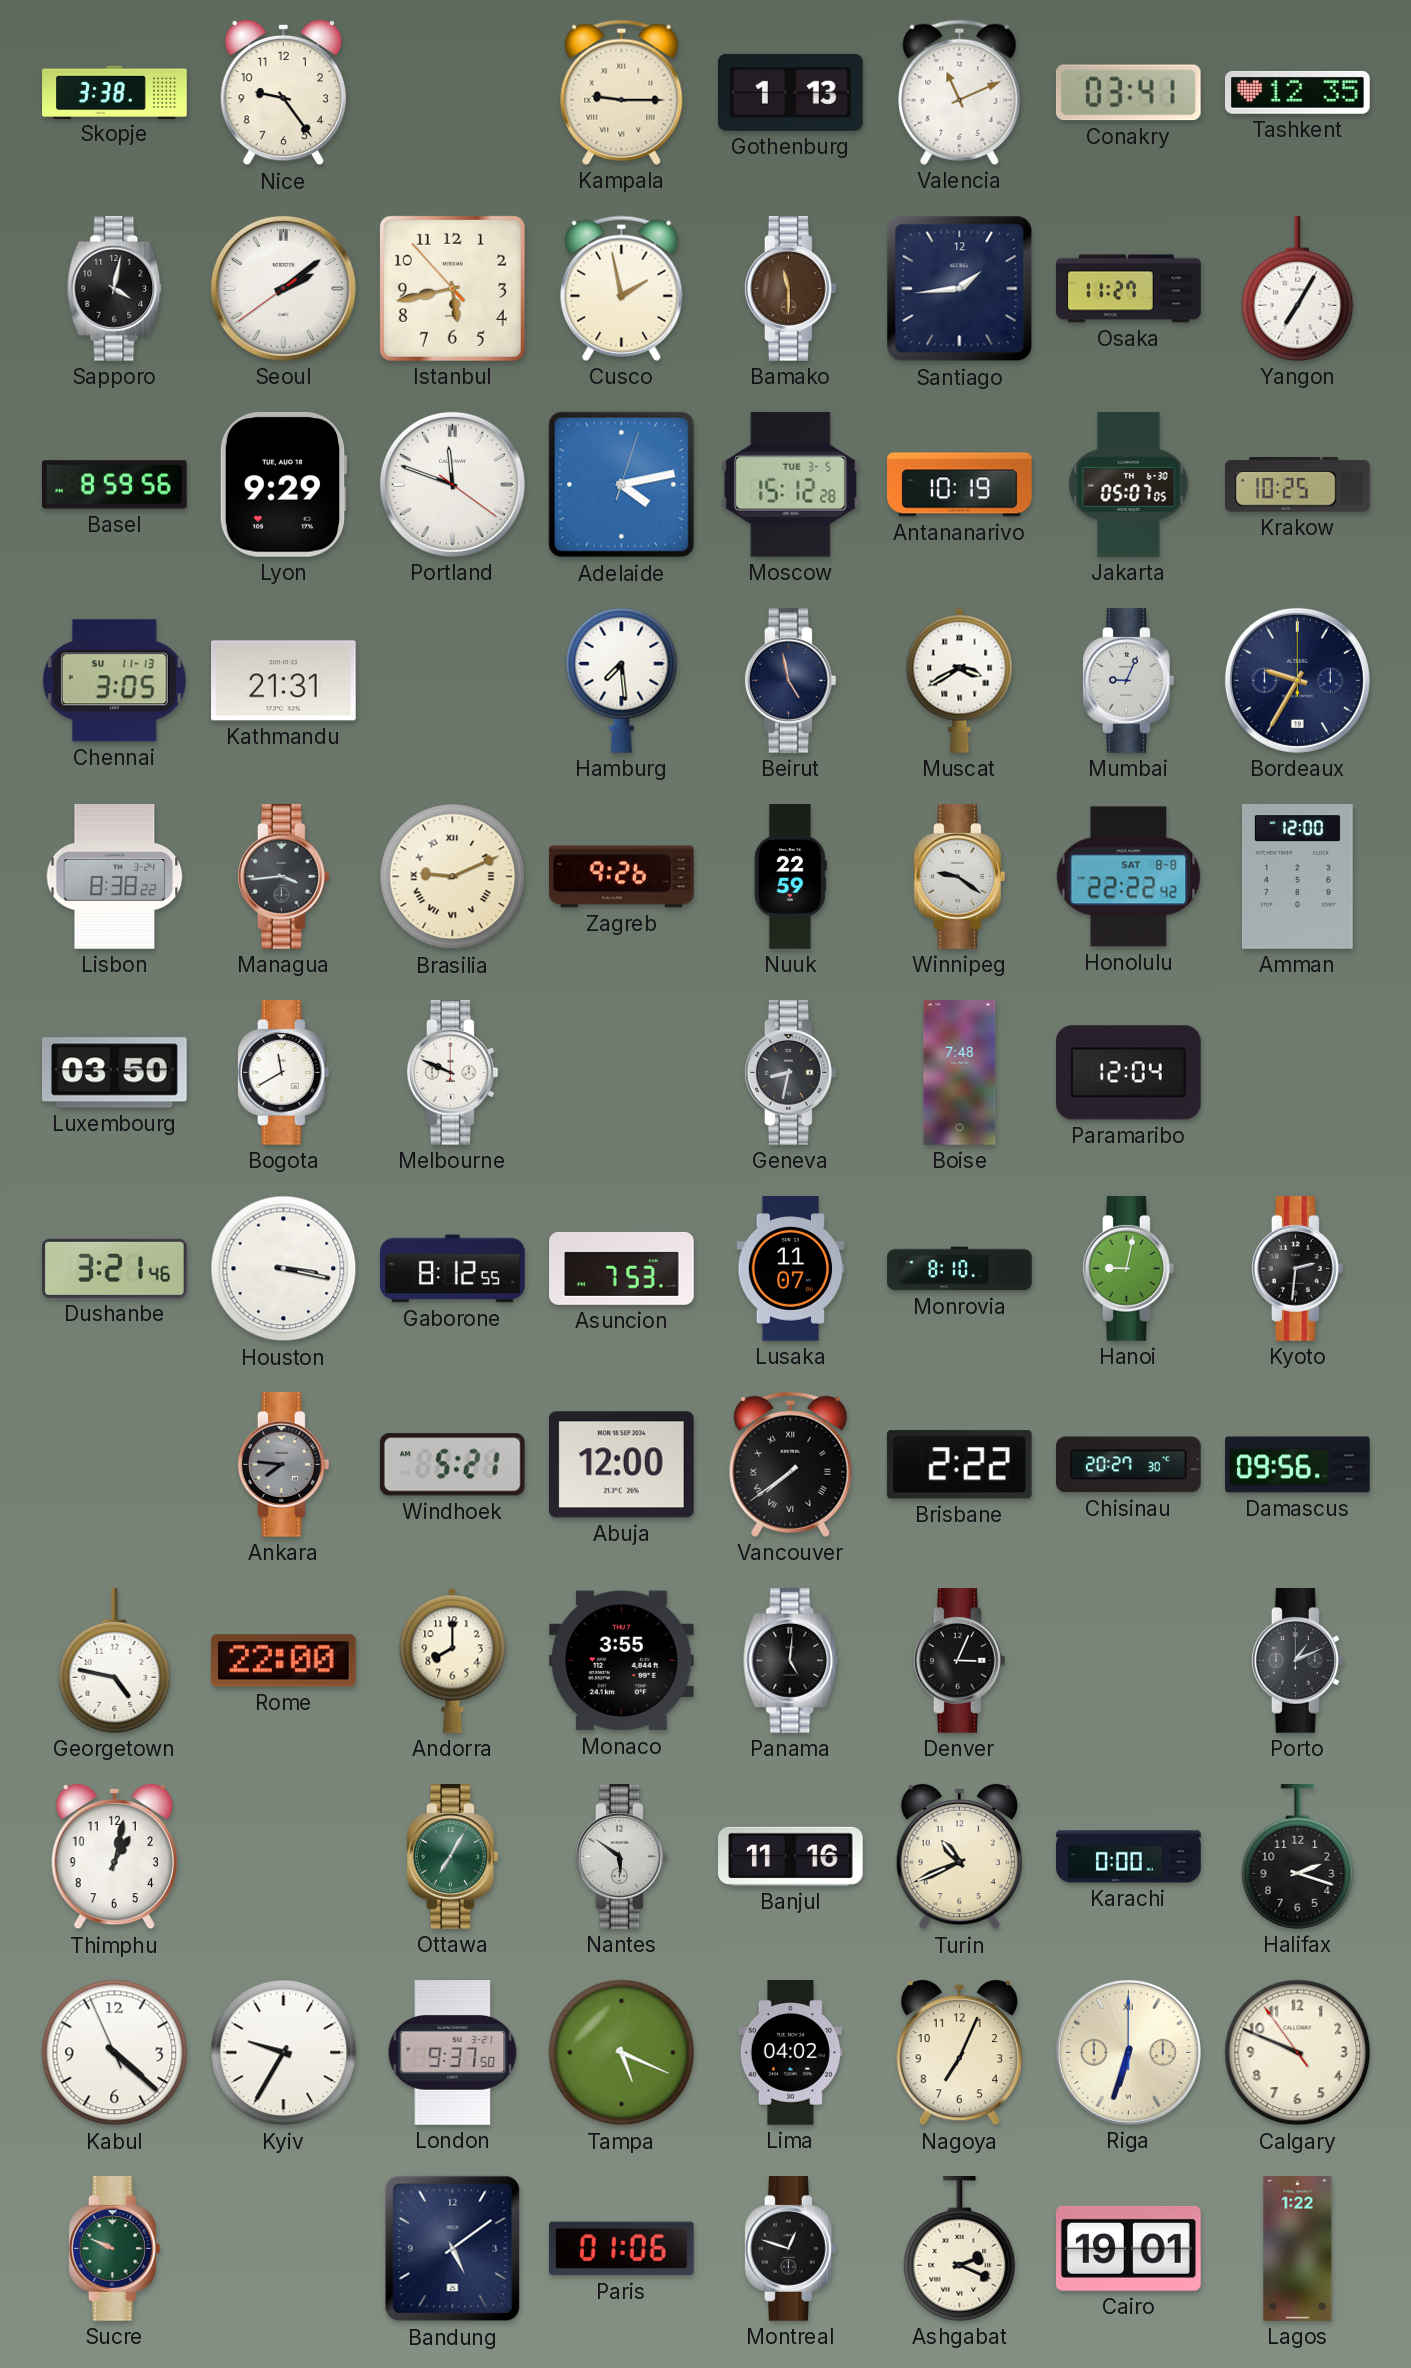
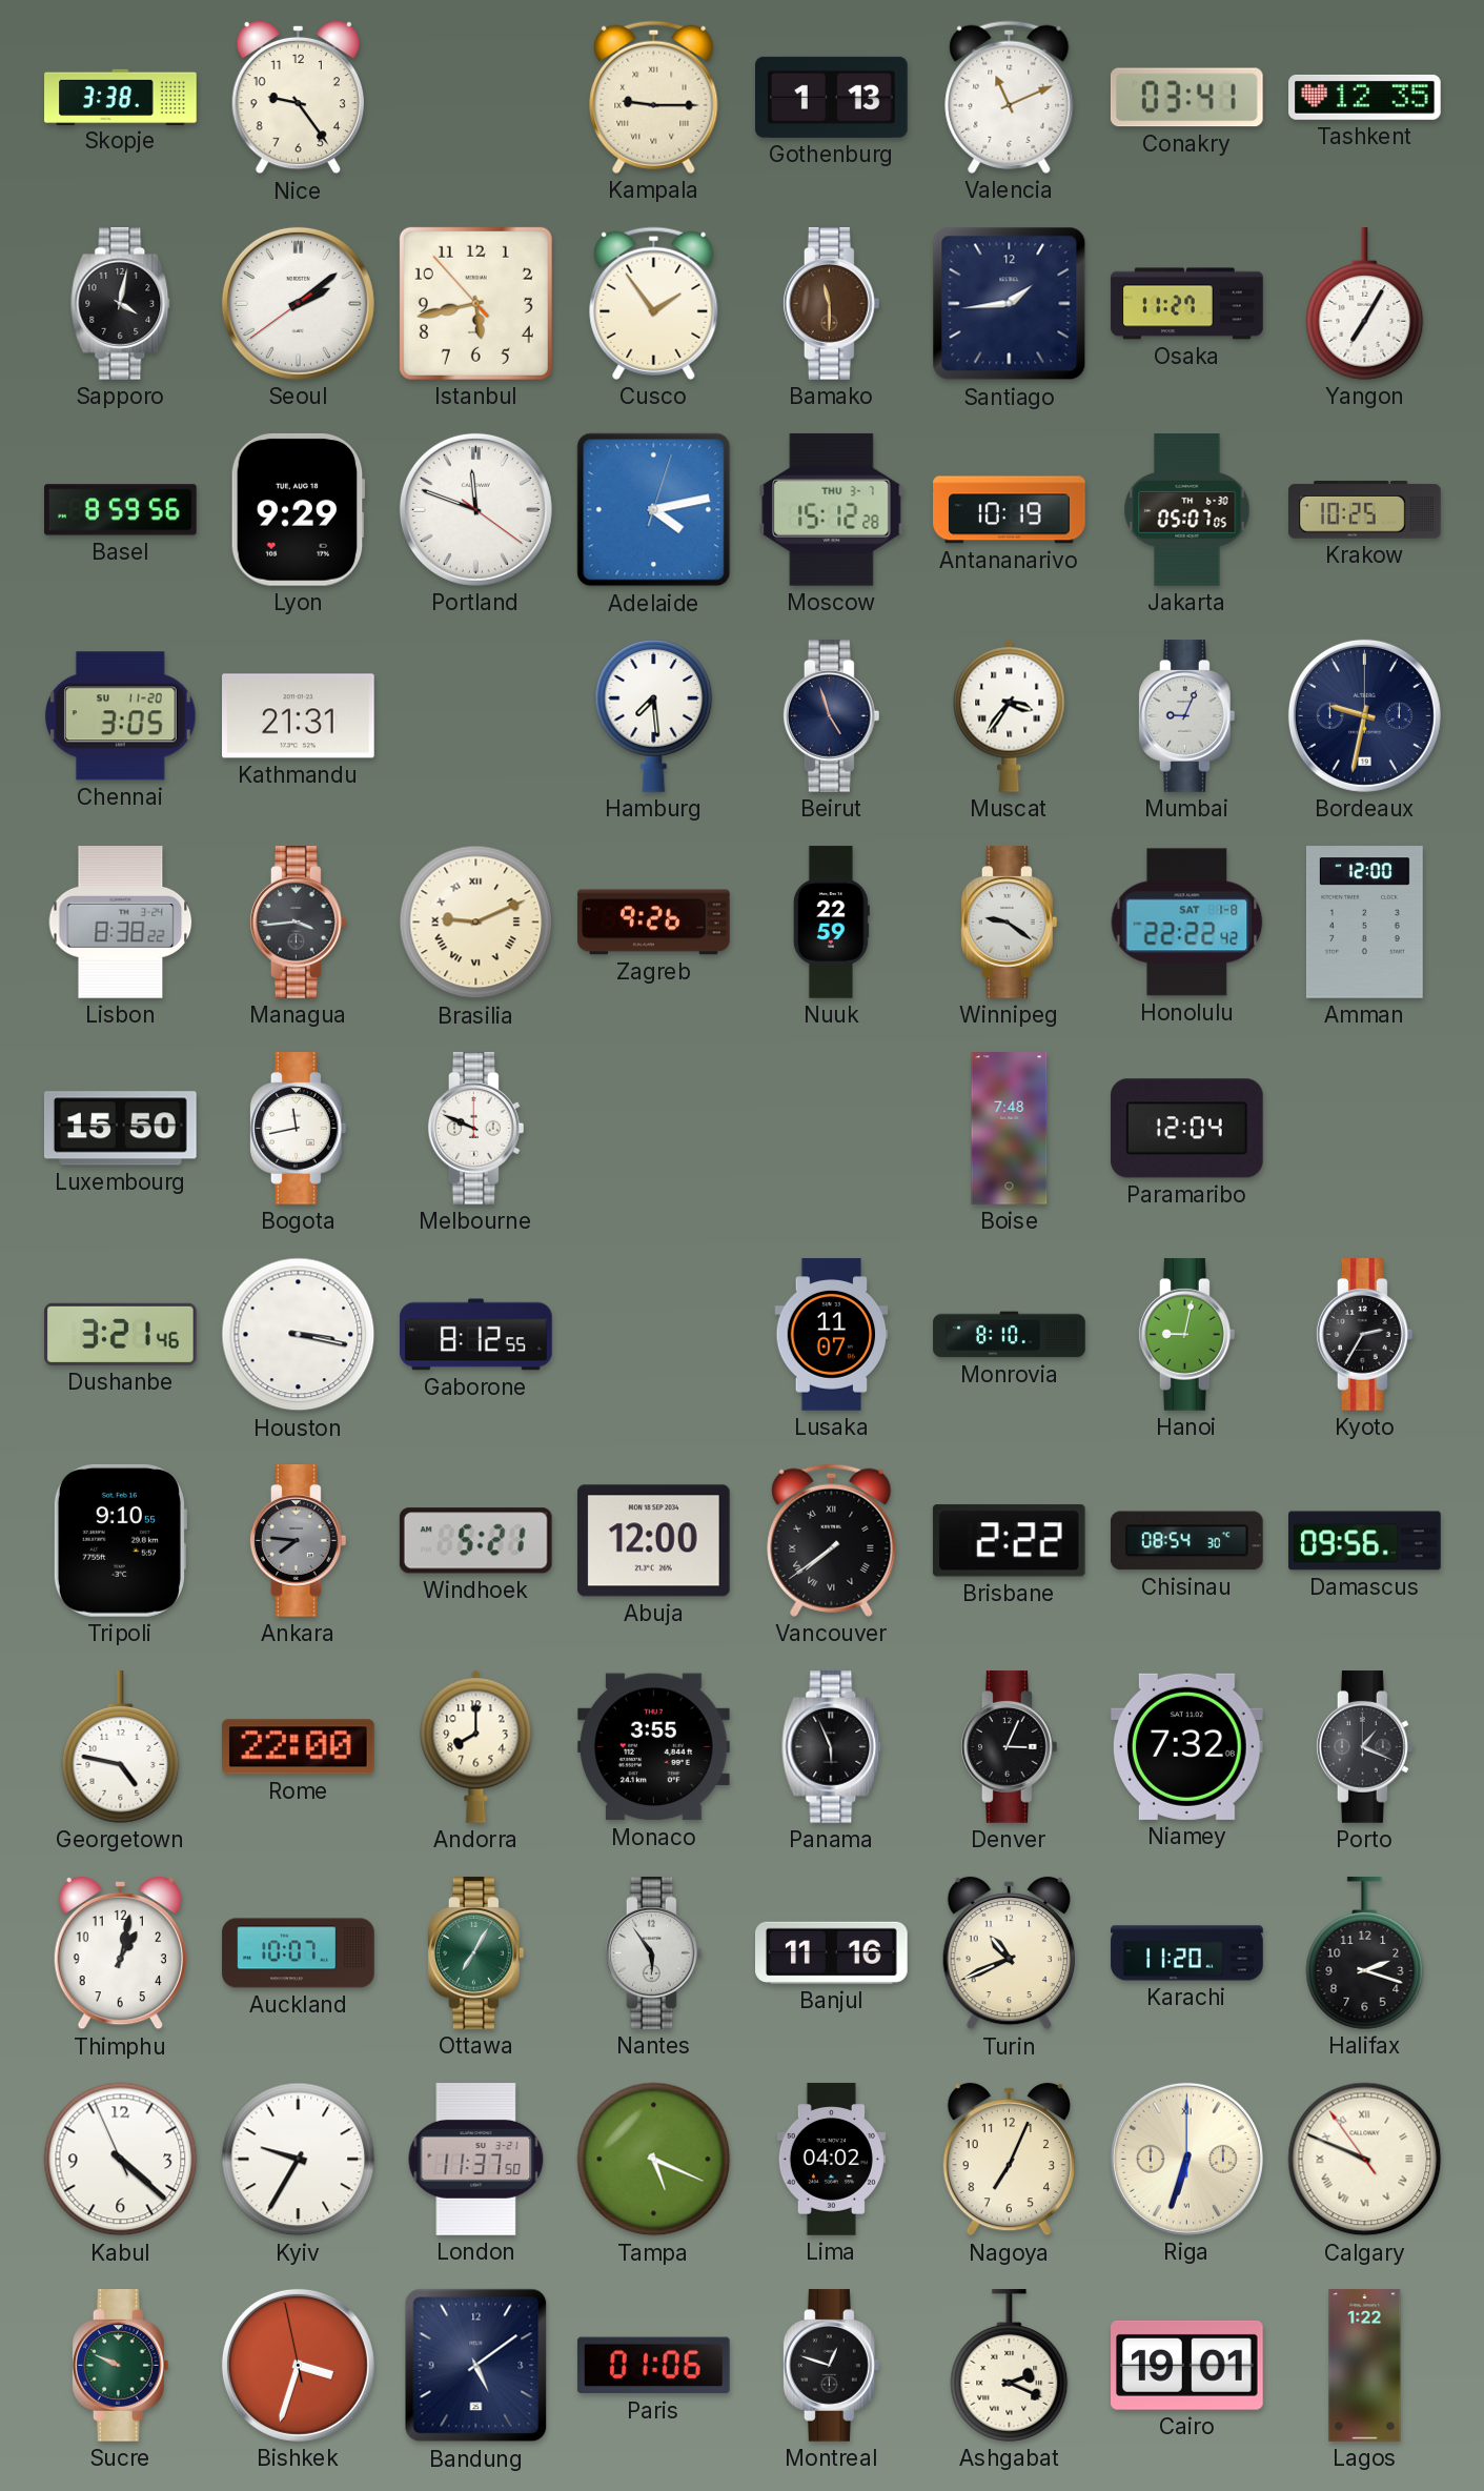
Cusco: 1:58 -> 1:54
Moscow date: TUE 3-5 -> THU 3-7
Chennai date: SU 11-13 -> SU 11-20
Beirut: 4:58 -> 4:57
Muscat: 3:40 -> 3:36
Bordeaux: 9:35 -> 9:32
Honolulu date: SAT 8-8 -> SAT 1-8
Luxembourg: 03:50 -> 15:50
Bogota: 11:40 -> 11:43
Geneva: 8:32 -> none
Asuncion: 7:53 -> none
Kyoto: 2:31 -> 2:35
Tripoli: none -> 9:10
Chisinau: 20:27 -> 08:54
Panama: 5:01 -> 5:56
Niamey: none -> 7:32
Porto: 1:11 -> 1:19
Auckland: none -> 10:07
Nantes: 5:51 -> 5:54
Karachi: 0:00 -> 11:20
London: 9:37 -> 11:37
Calgary numerals: Arabic -> Roman
Bishkek: none -> 3:32
